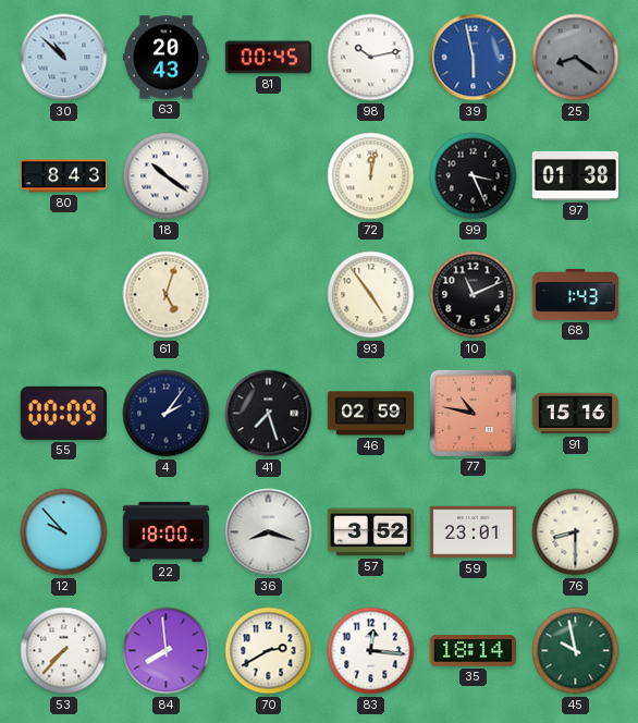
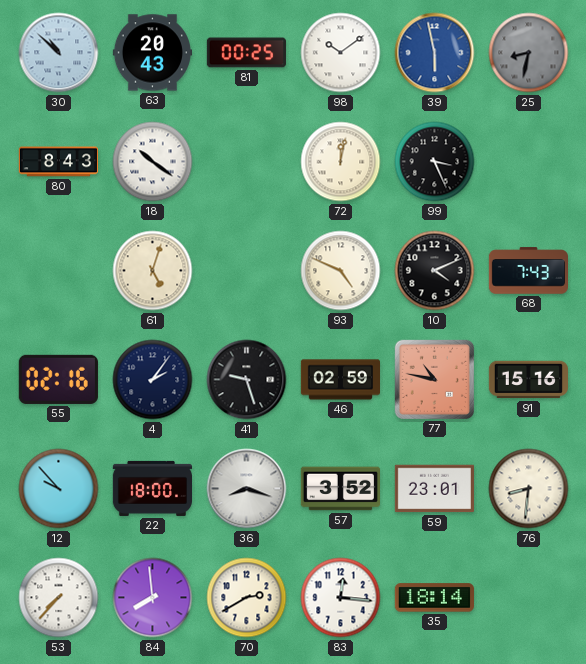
81: 00:45 -> 00:25
98: 10:13 -> 10:09
25: 8:21 -> 8:32
97: 01:38 -> none
93: 4:54 -> 4:49
10: 11:11 -> 4:11
68: 1:43 -> 7:43
55: 00:09 -> 02:16
41: 7:27 -> 9:27
76: 8:30 -> 8:31
45: 9:58 -> none
